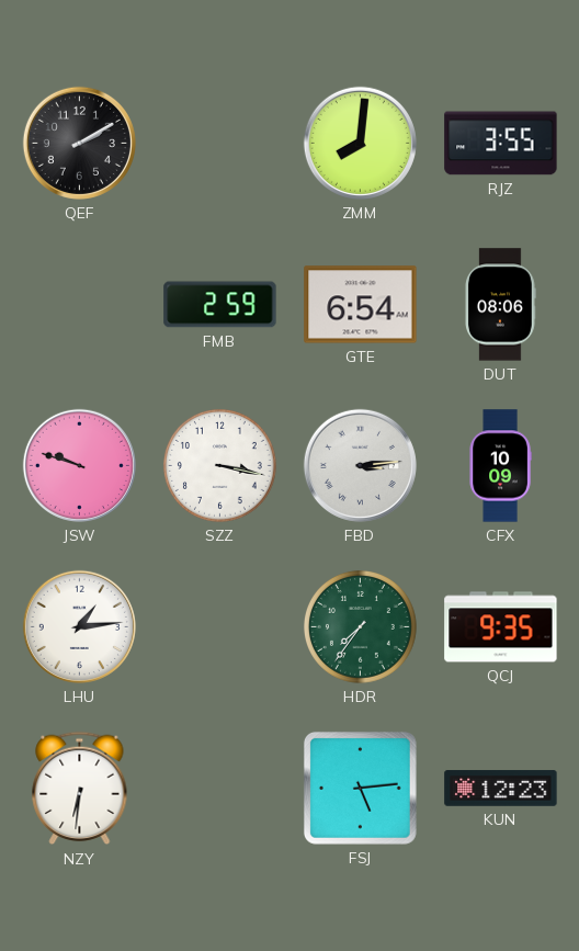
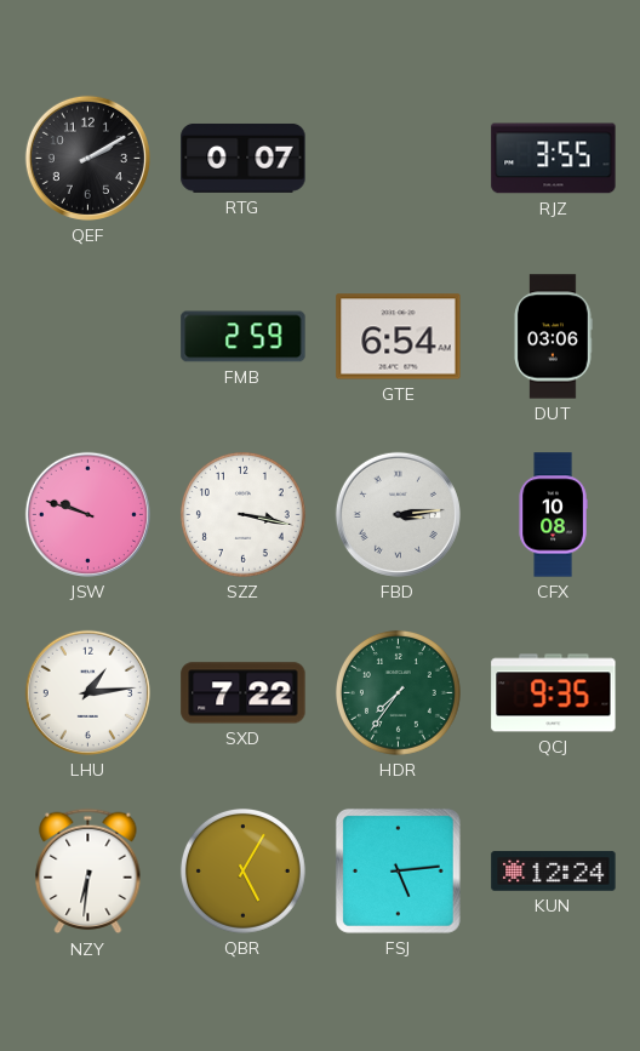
RTG: none -> 0:07
ZMM: 8:01 -> none
DUT: 08:06 -> 03:06
CFX: 10:09 -> 10:08
SXD: none -> 7:22
QBR: none -> 5:05
KUN: 12:23 -> 12:24
